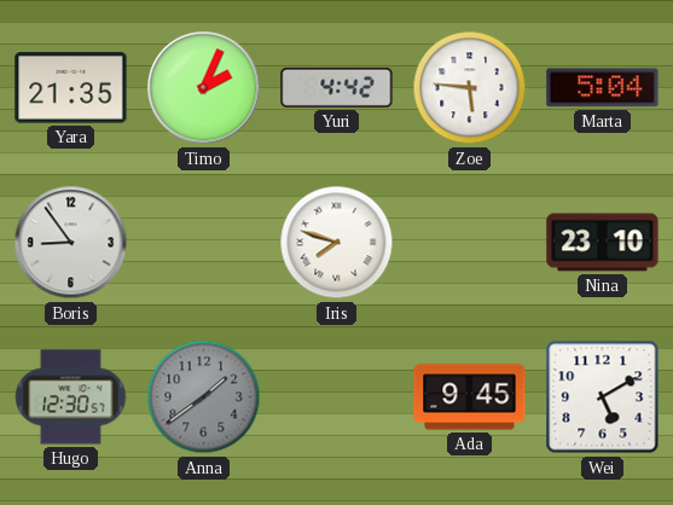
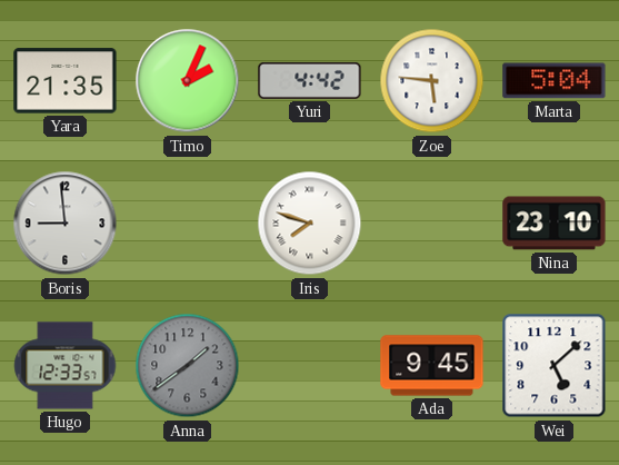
Boris: 8:54 -> 8:59
Hugo: 12:30 -> 12:33
Wei: 5:10 -> 5:08
